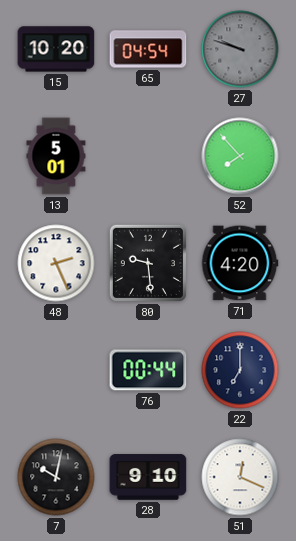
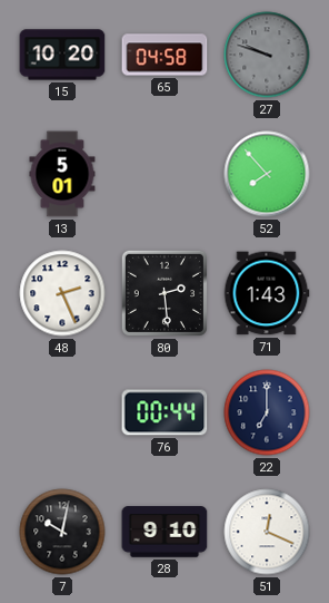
65: 04:54 -> 04:58
80: 9:29 -> 2:29
71: 4:20 -> 1:43
